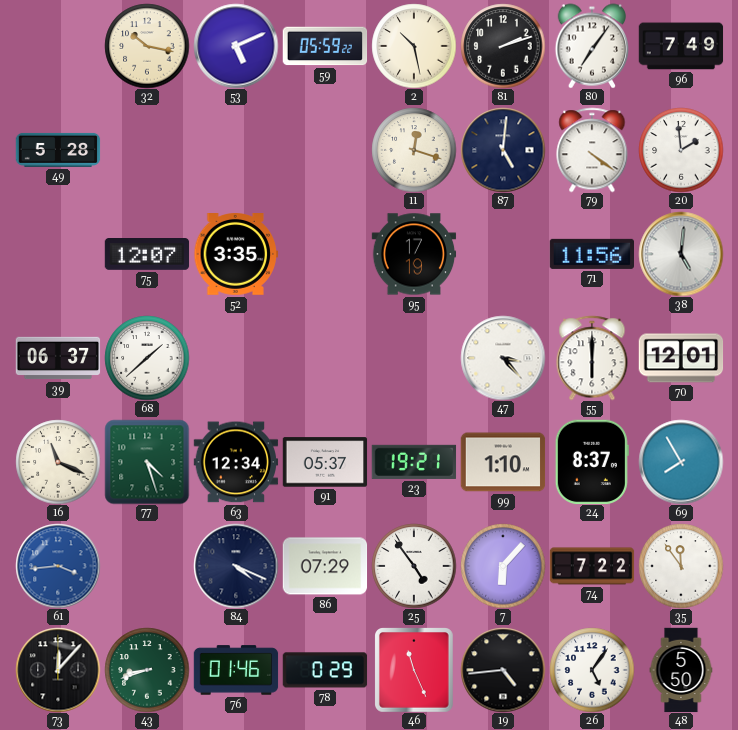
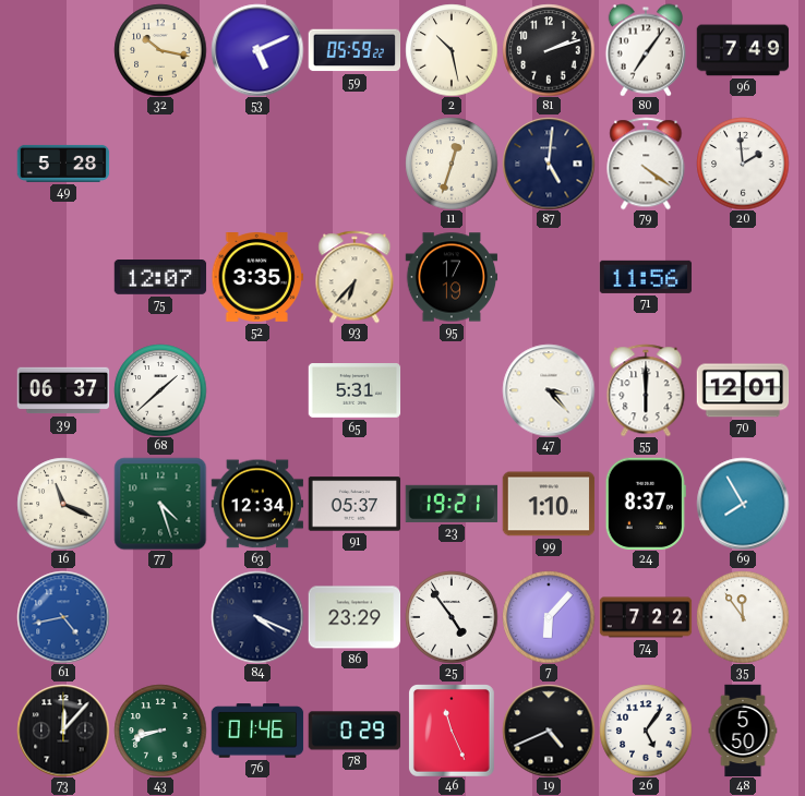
11: 12:18 -> 12:33
93: none -> 6:37
38: 5:01 -> none
65: none -> 5:31
61: 3:44 -> 4:43
86: 07:29 -> 23:29
19: 4:44 -> 4:41
